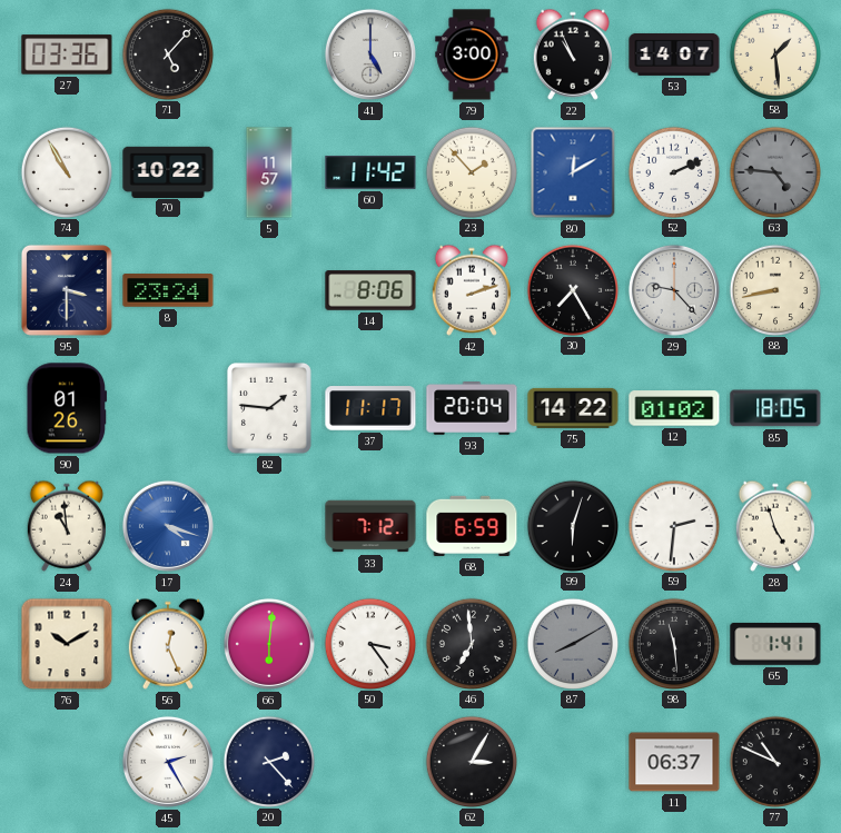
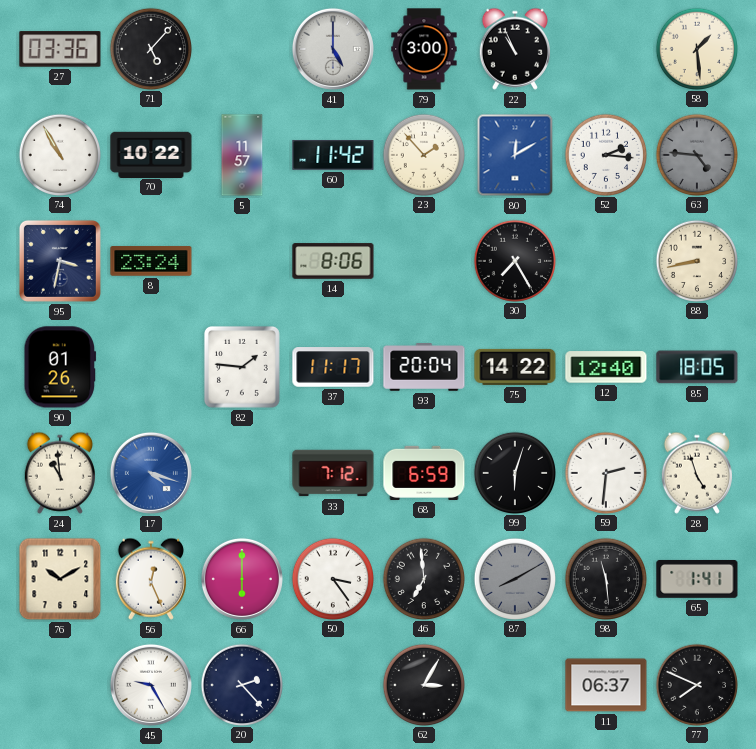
53: 14:07 -> none
52: 2:11 -> 2:16
95: 3:30 -> 3:32
42: 2:12 -> none
29: 9:23 -> none
12: 01:02 -> 12:40
66: 6:01 -> 6:00
45: 2:25 -> 9:25
77: 10:49 -> 7:49
